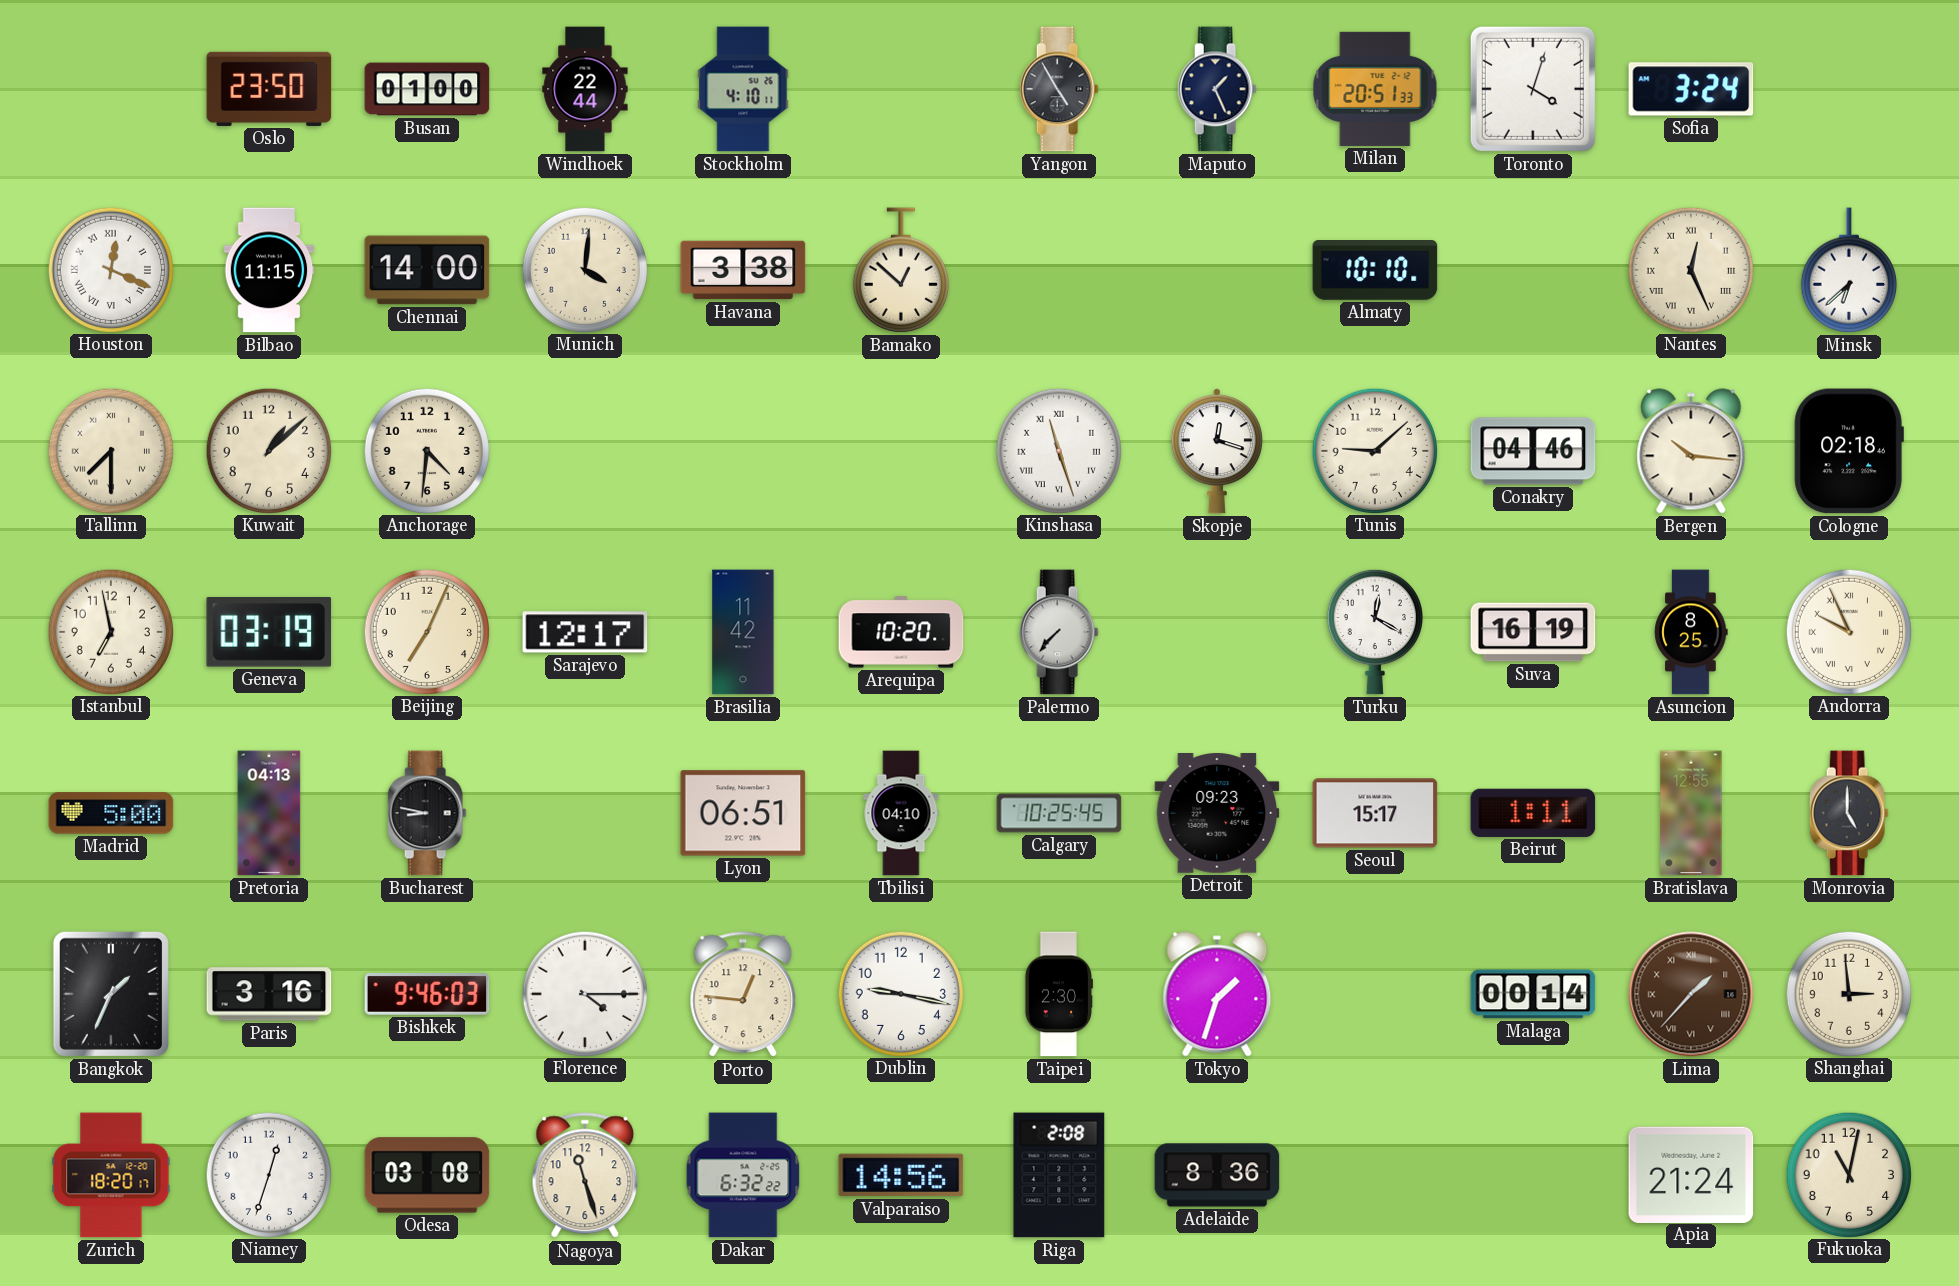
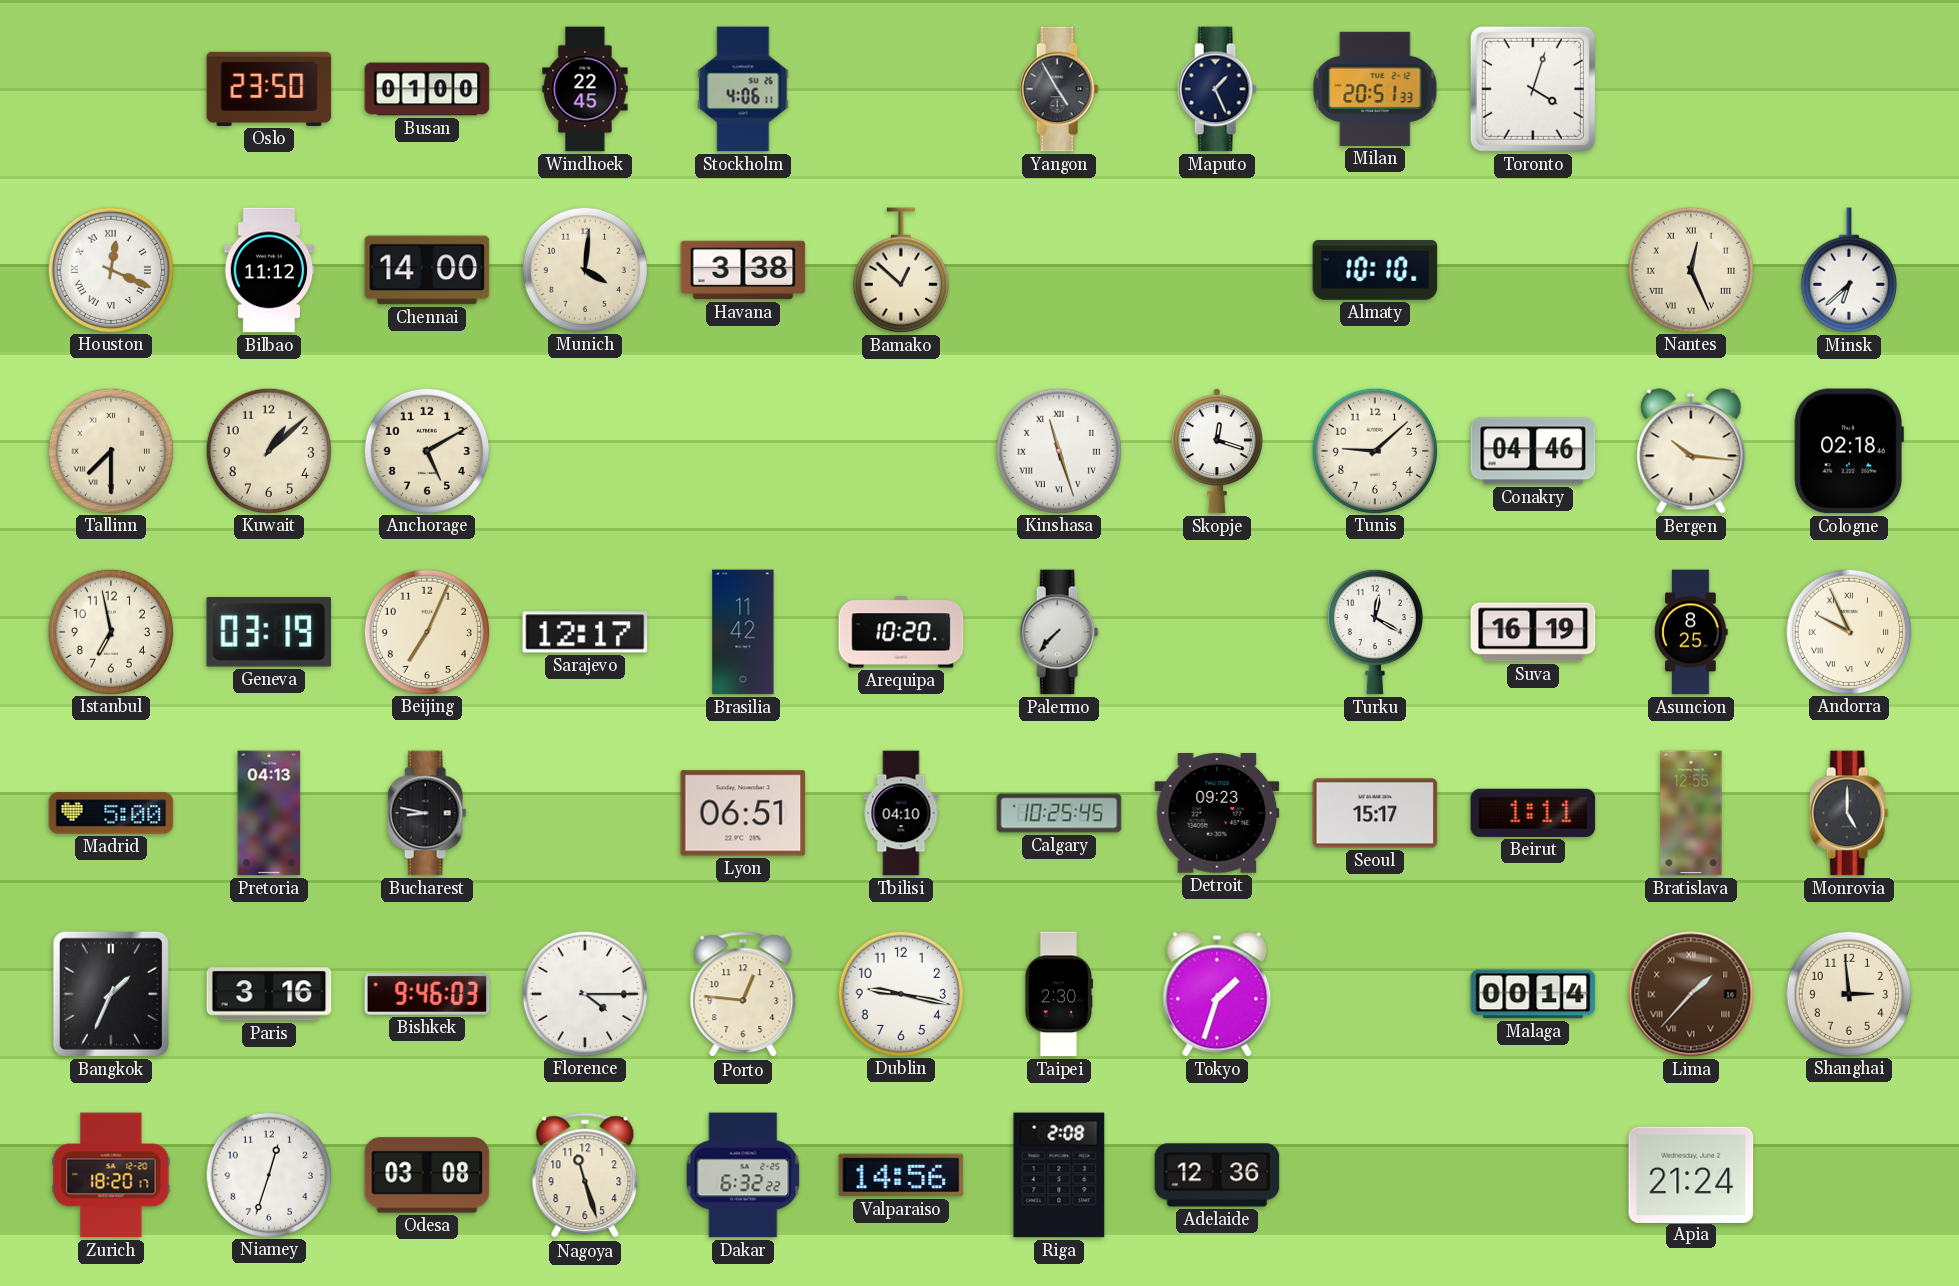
Windhoek: 22:44 -> 22:45
Stockholm: 4:10 -> 4:06
Sofia: 3:24 -> none
Bilbao: 11:15 -> 11:12
Anchorage: 4:31 -> 5:10
Adelaide: 8:36 -> 12:36
Fukuoka: 11:02 -> none
